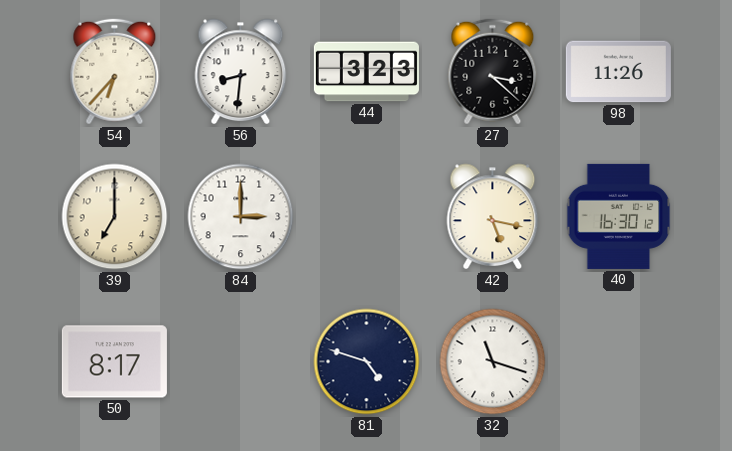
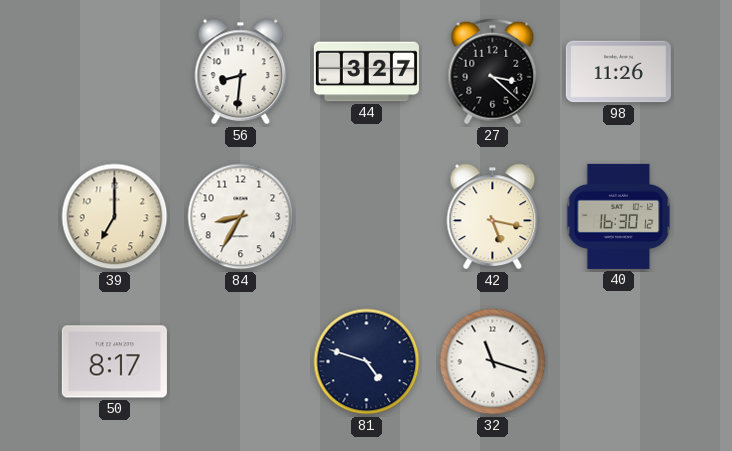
54: 6:37 -> none
44: 3:23 -> 3:27
84: 3:00 -> 8:35
